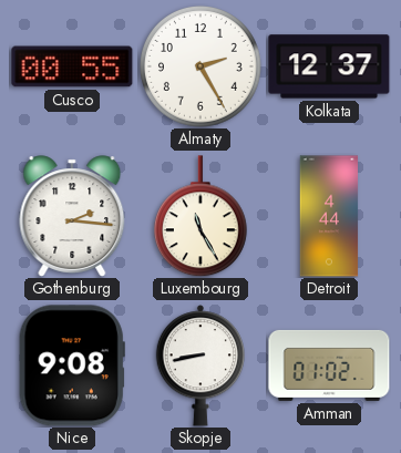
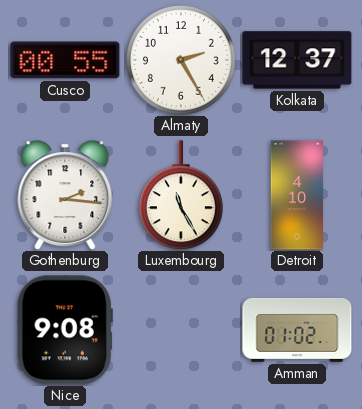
Detroit: 4:44 -> 4:10
Skopje: 8:43 -> none
